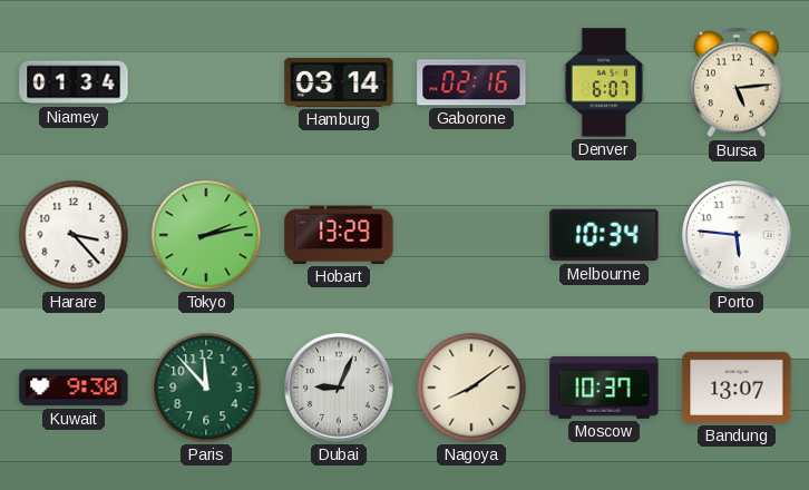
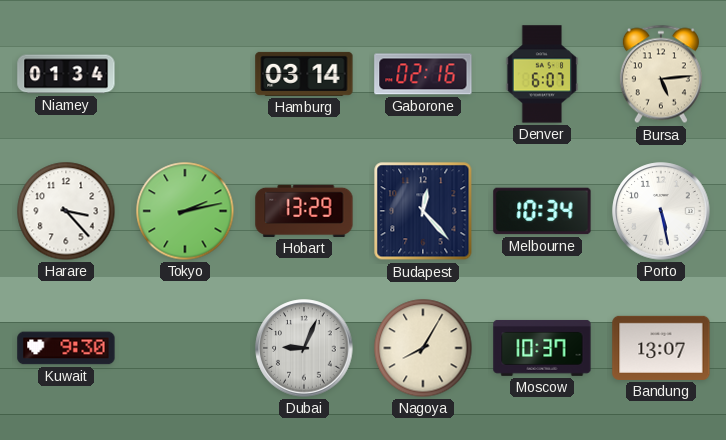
Budapest: none -> 12:23
Porto: 5:46 -> 5:28
Paris: 11:53 -> none
Nagoya: 8:09 -> 8:05
